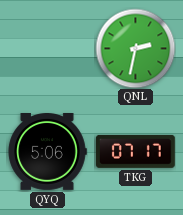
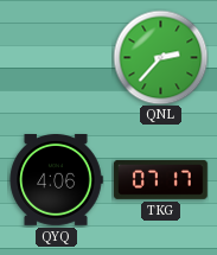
QNL: 2:32 -> 2:37
QYQ: 5:06 -> 4:06
